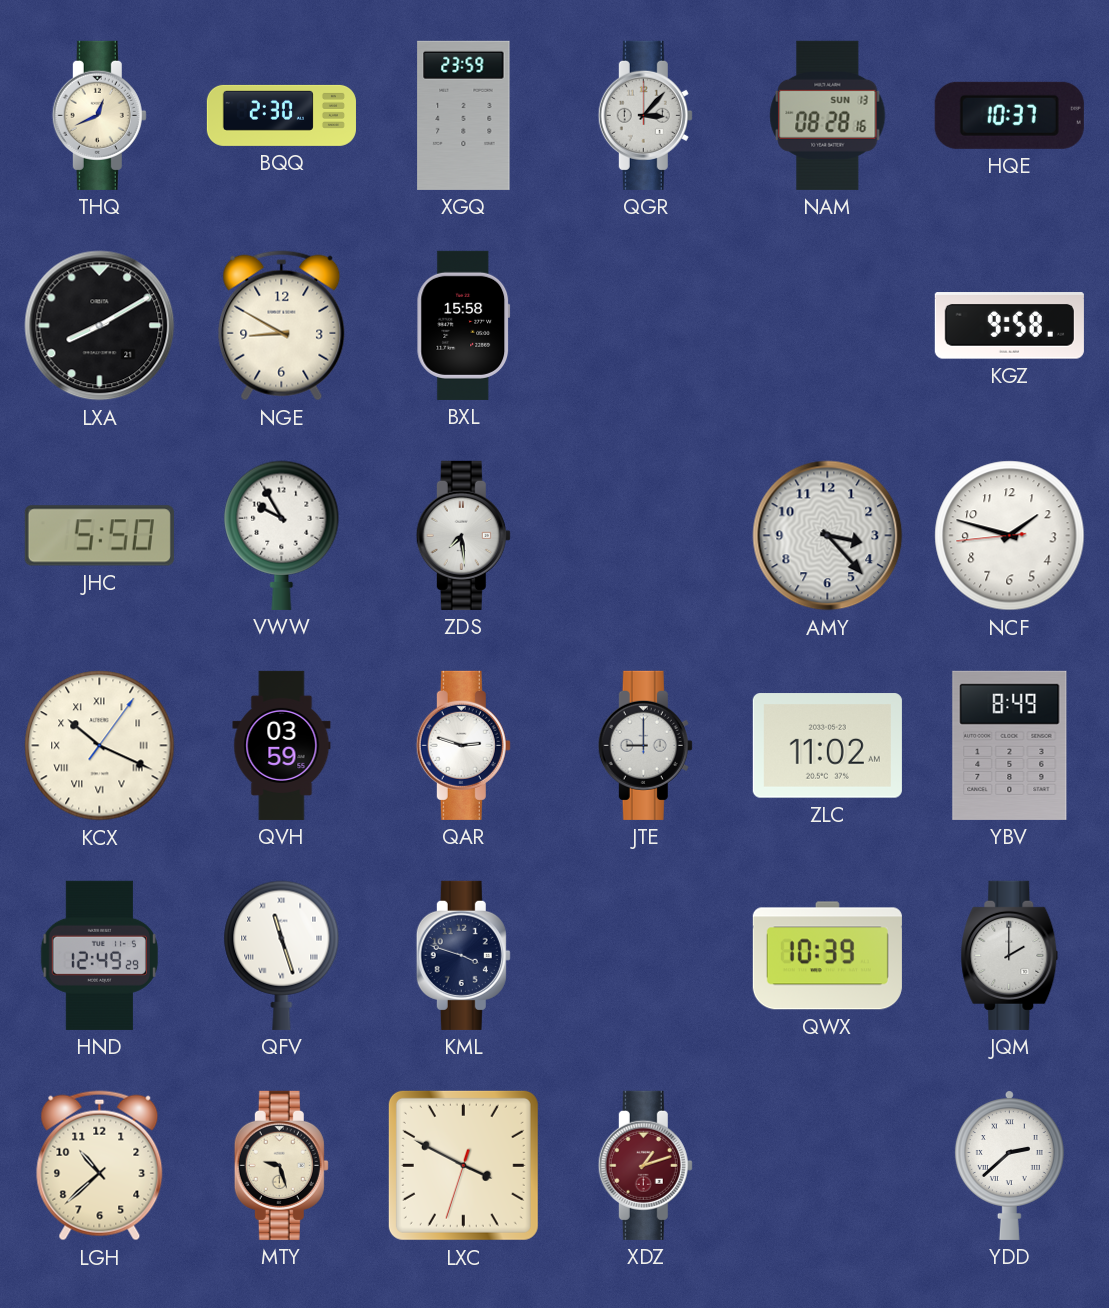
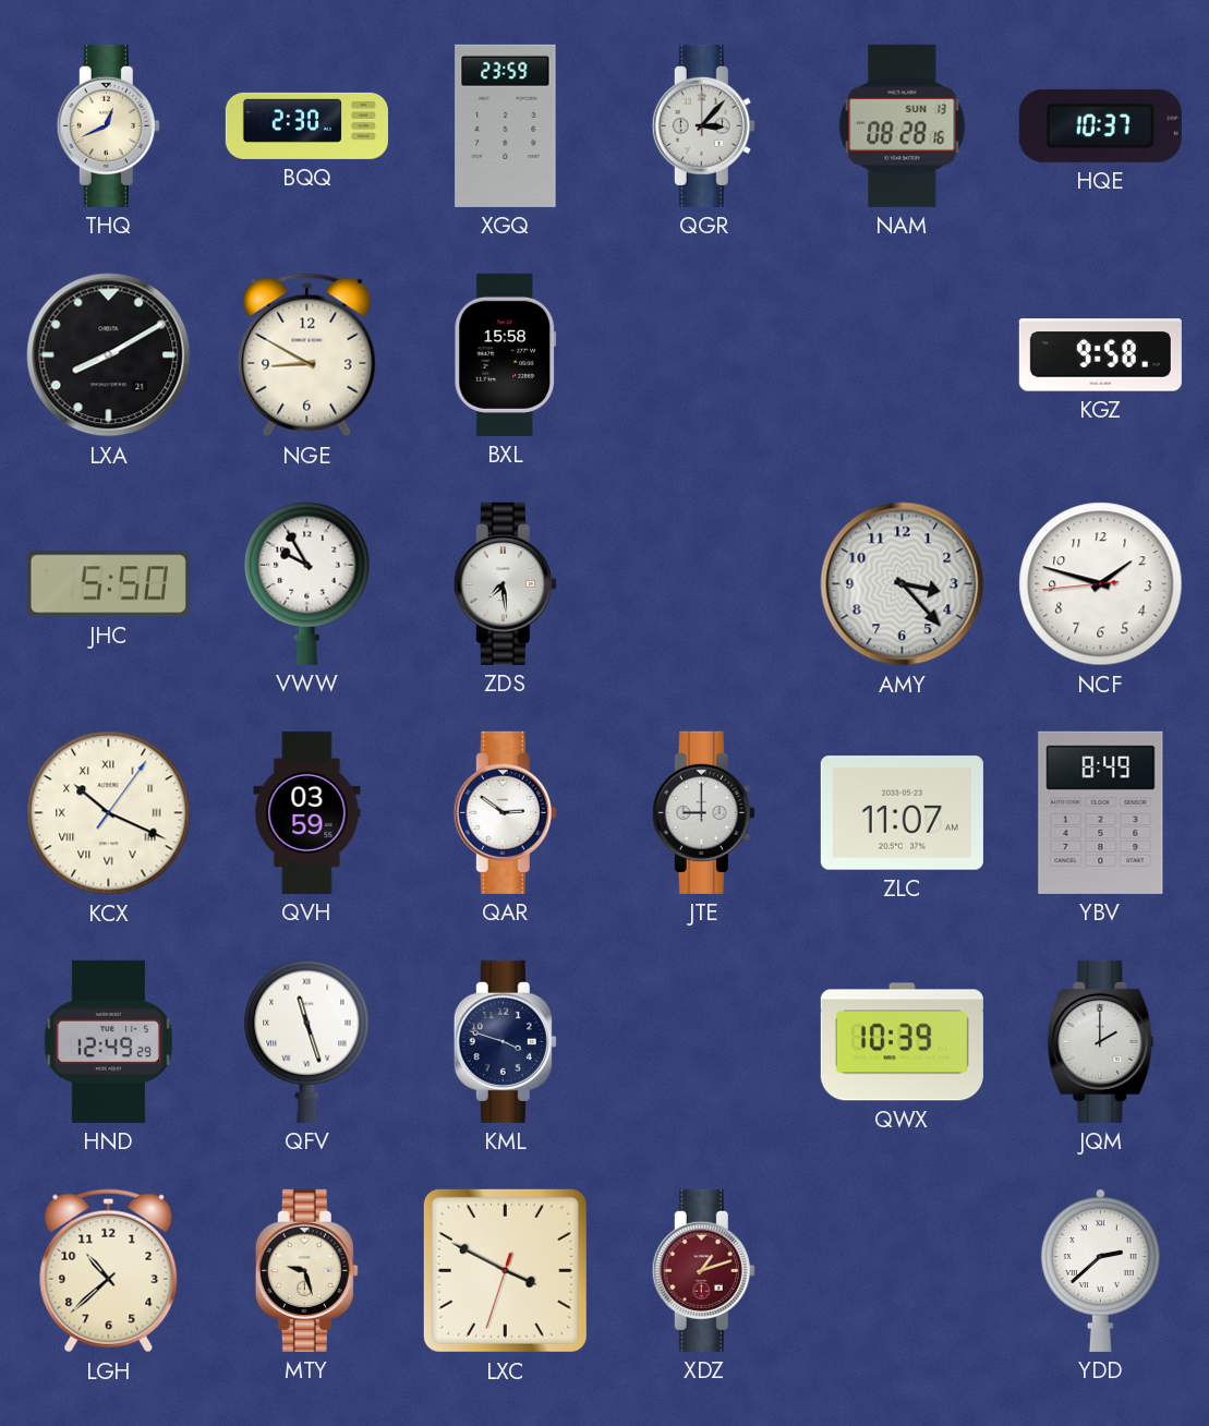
QAR: 2:48 -> 2:51
ZLC: 11:02 -> 11:07
